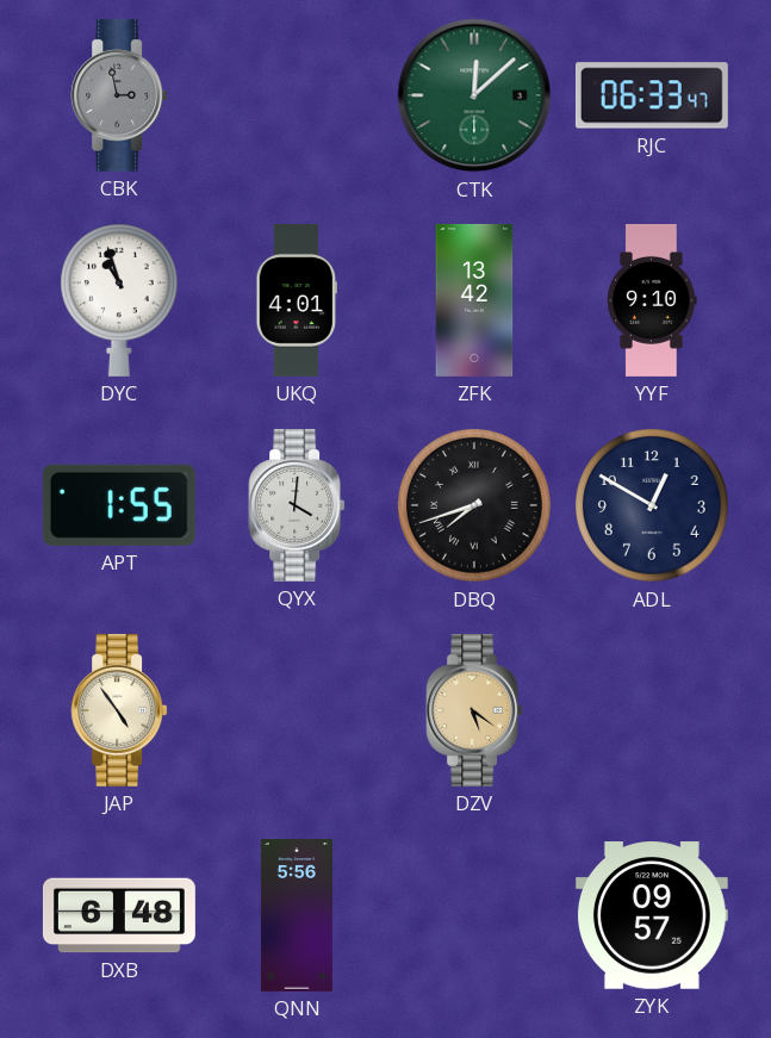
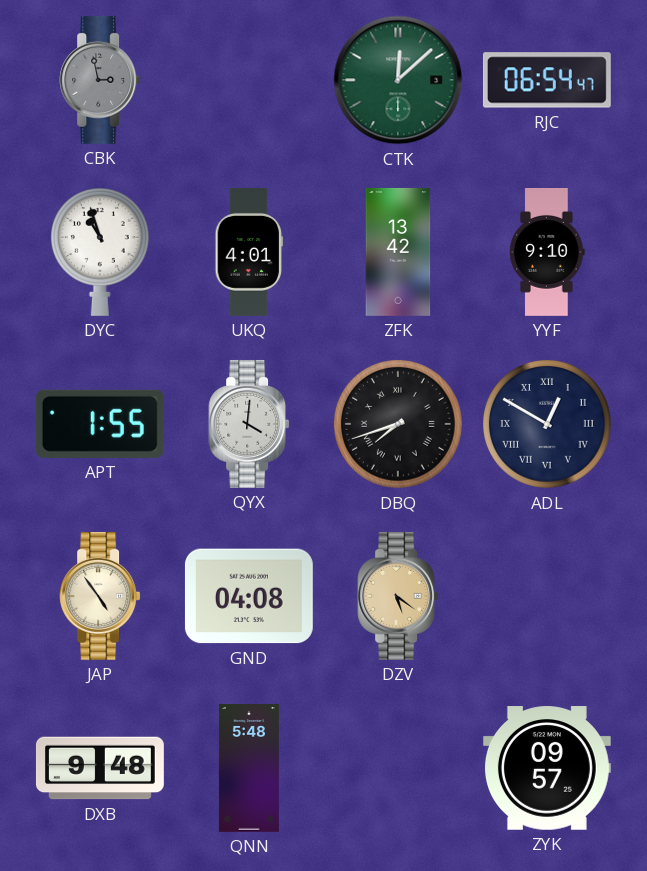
RJC: 06:33 -> 06:54
ADL numerals: Arabic -> Roman
GND: none -> 04:08
DXB: 6:48 -> 9:48
QNN: 5:56 -> 5:48
